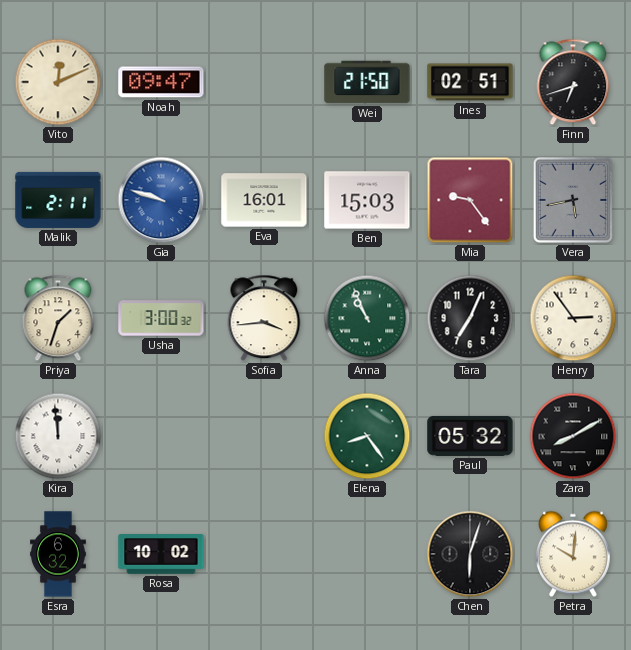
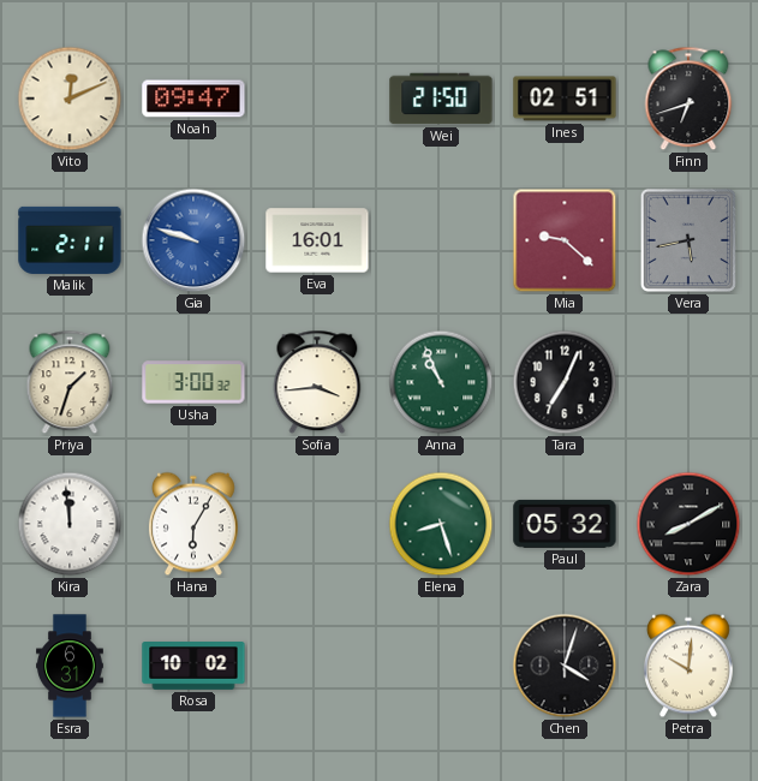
Ben: 15:03 -> none
Mia: 9:24 -> 9:22
Henry: 2:54 -> none
Hana: none -> 6:05
Elena: 8:24 -> 8:27
Esra: 6:32 -> 6:31
Chen: 6:03 -> 4:03
